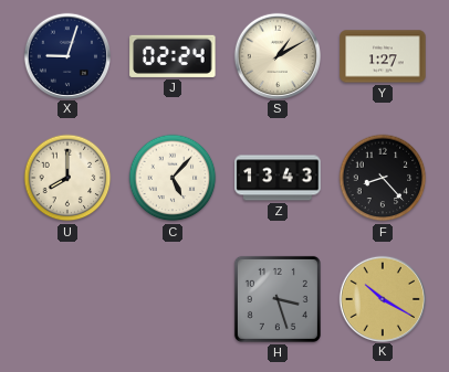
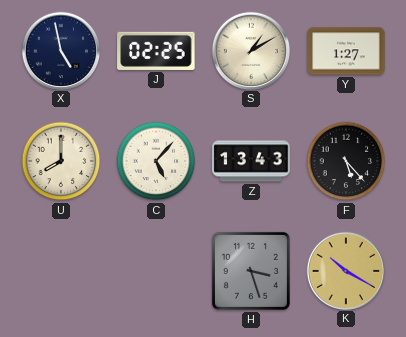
X: 9:03 -> 4:58
J: 02:24 -> 02:25
F: 8:23 -> 5:23
